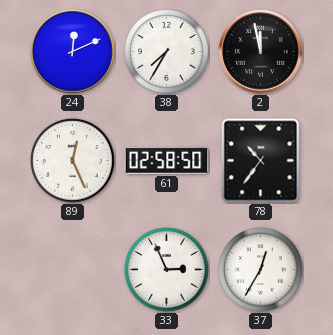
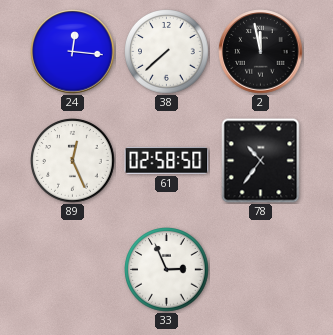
24: 12:11 -> 12:16
38: 7:35 -> 7:38
37: 12:35 -> none
